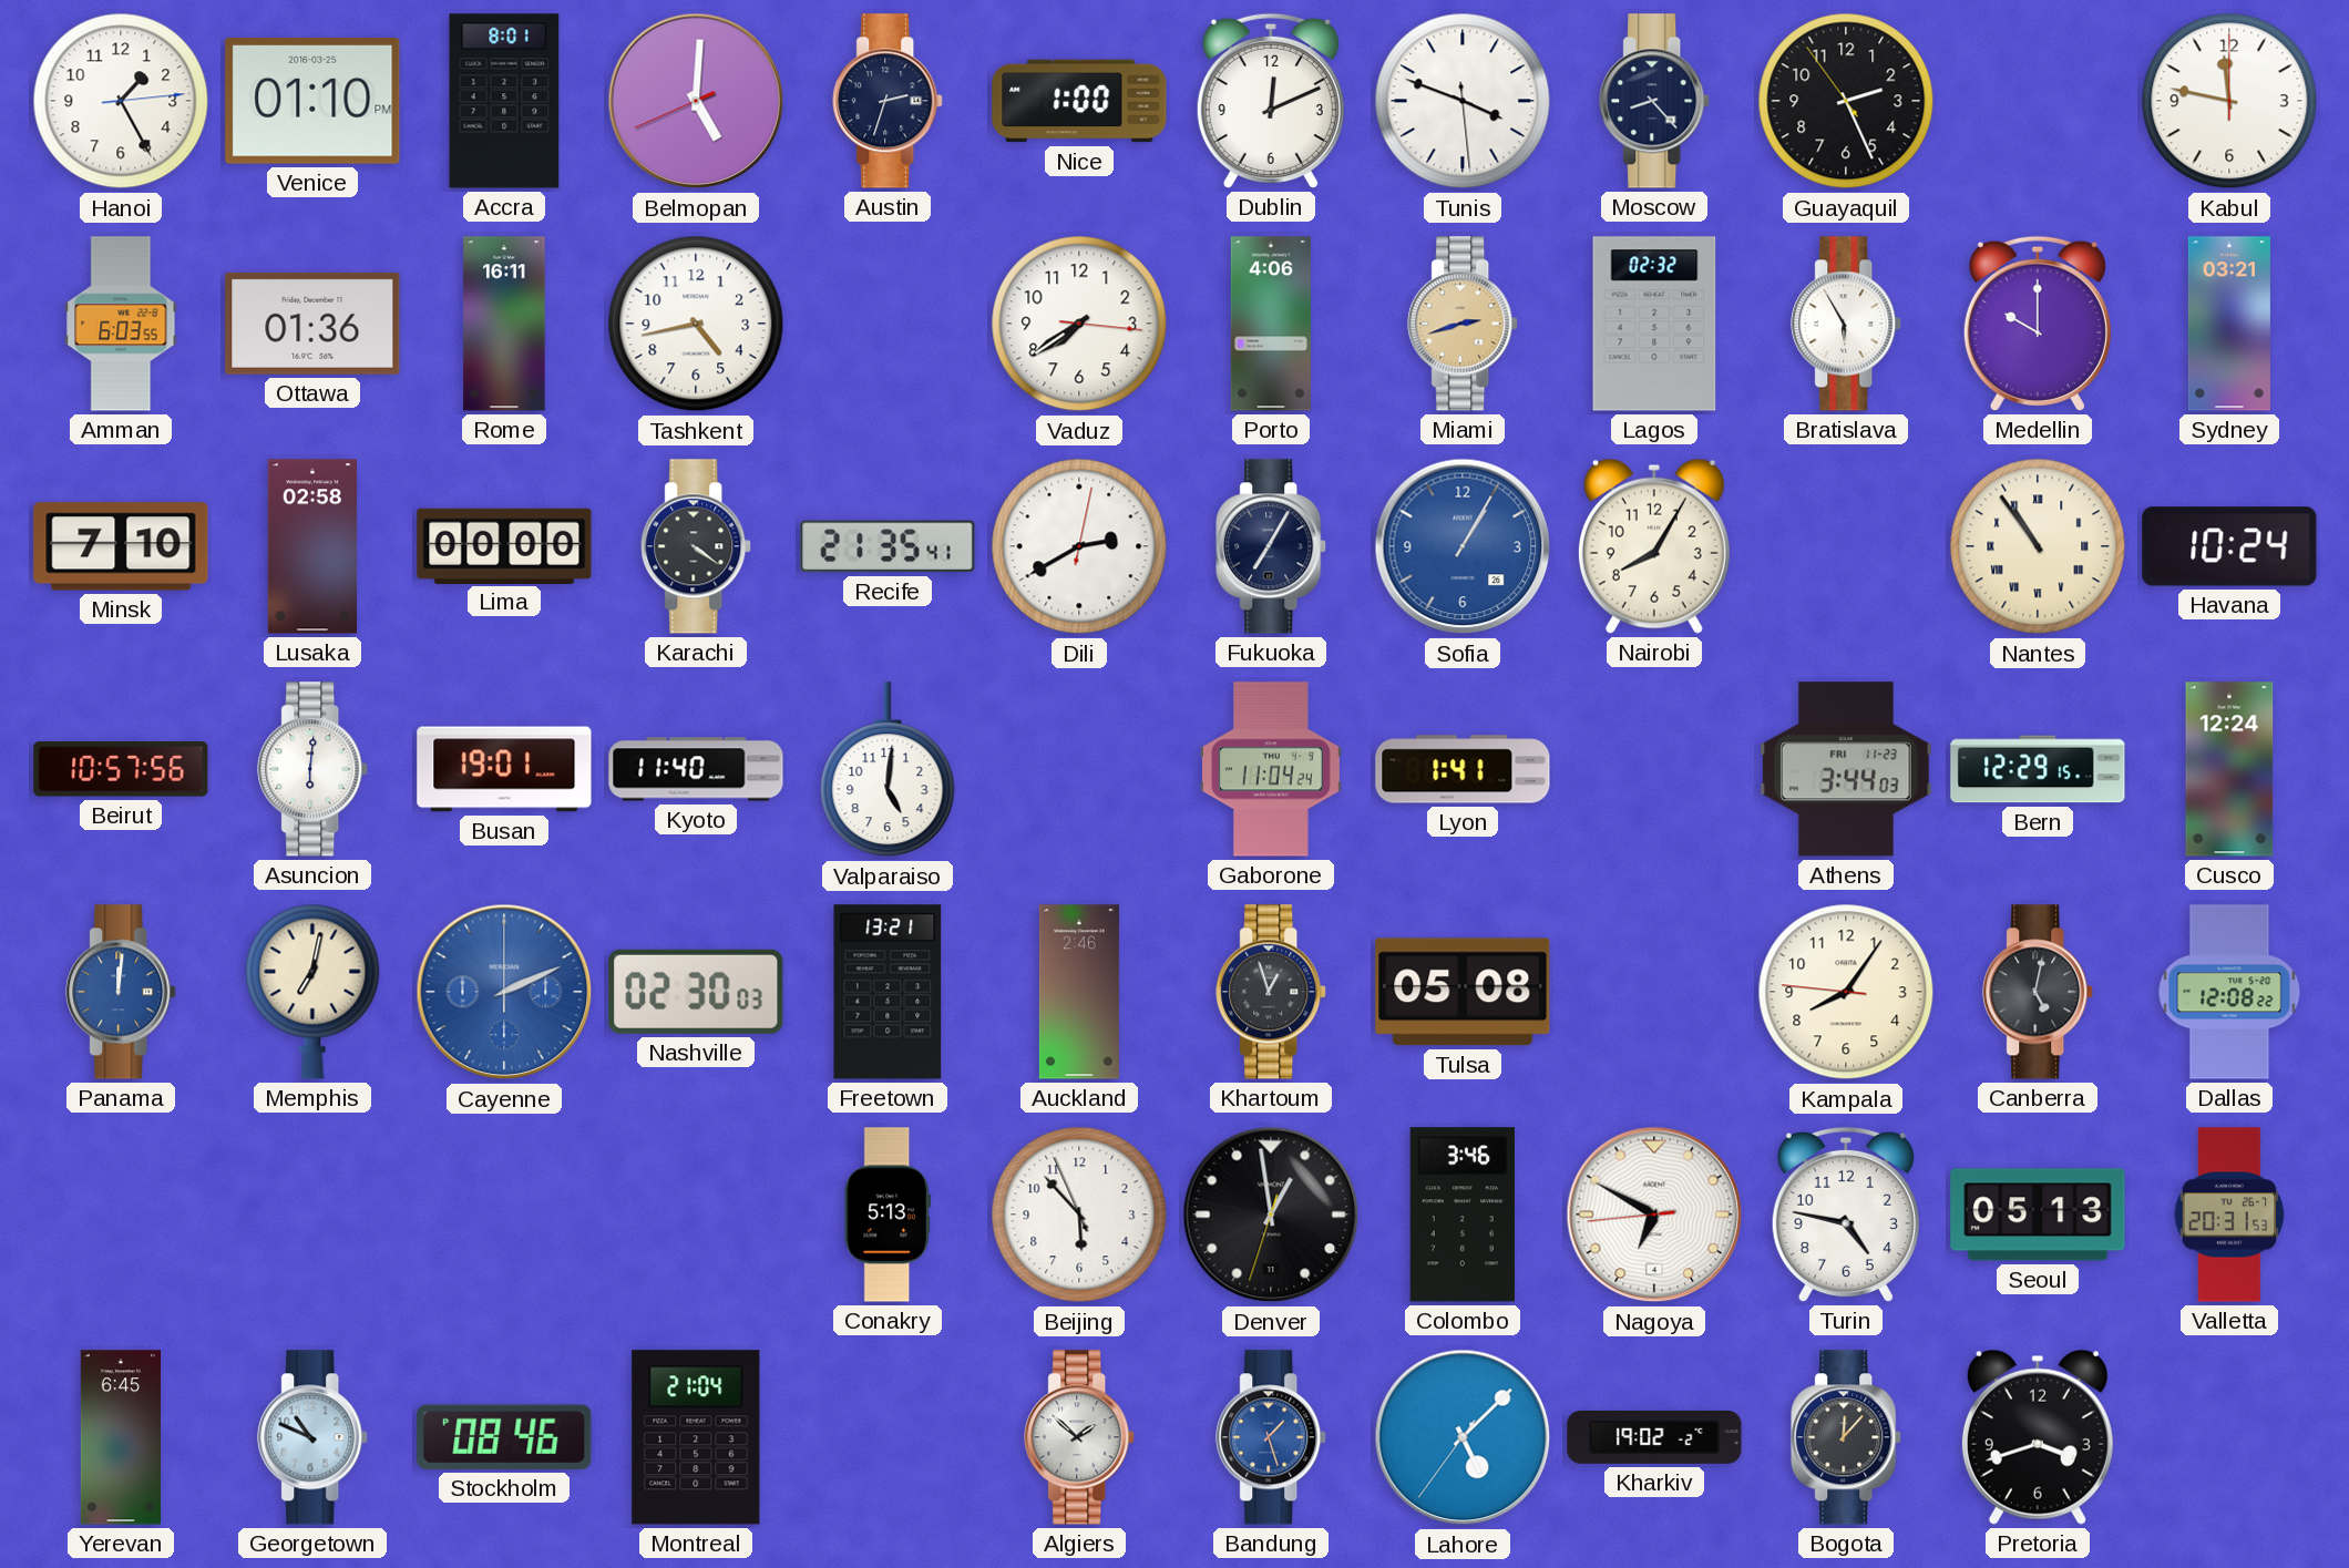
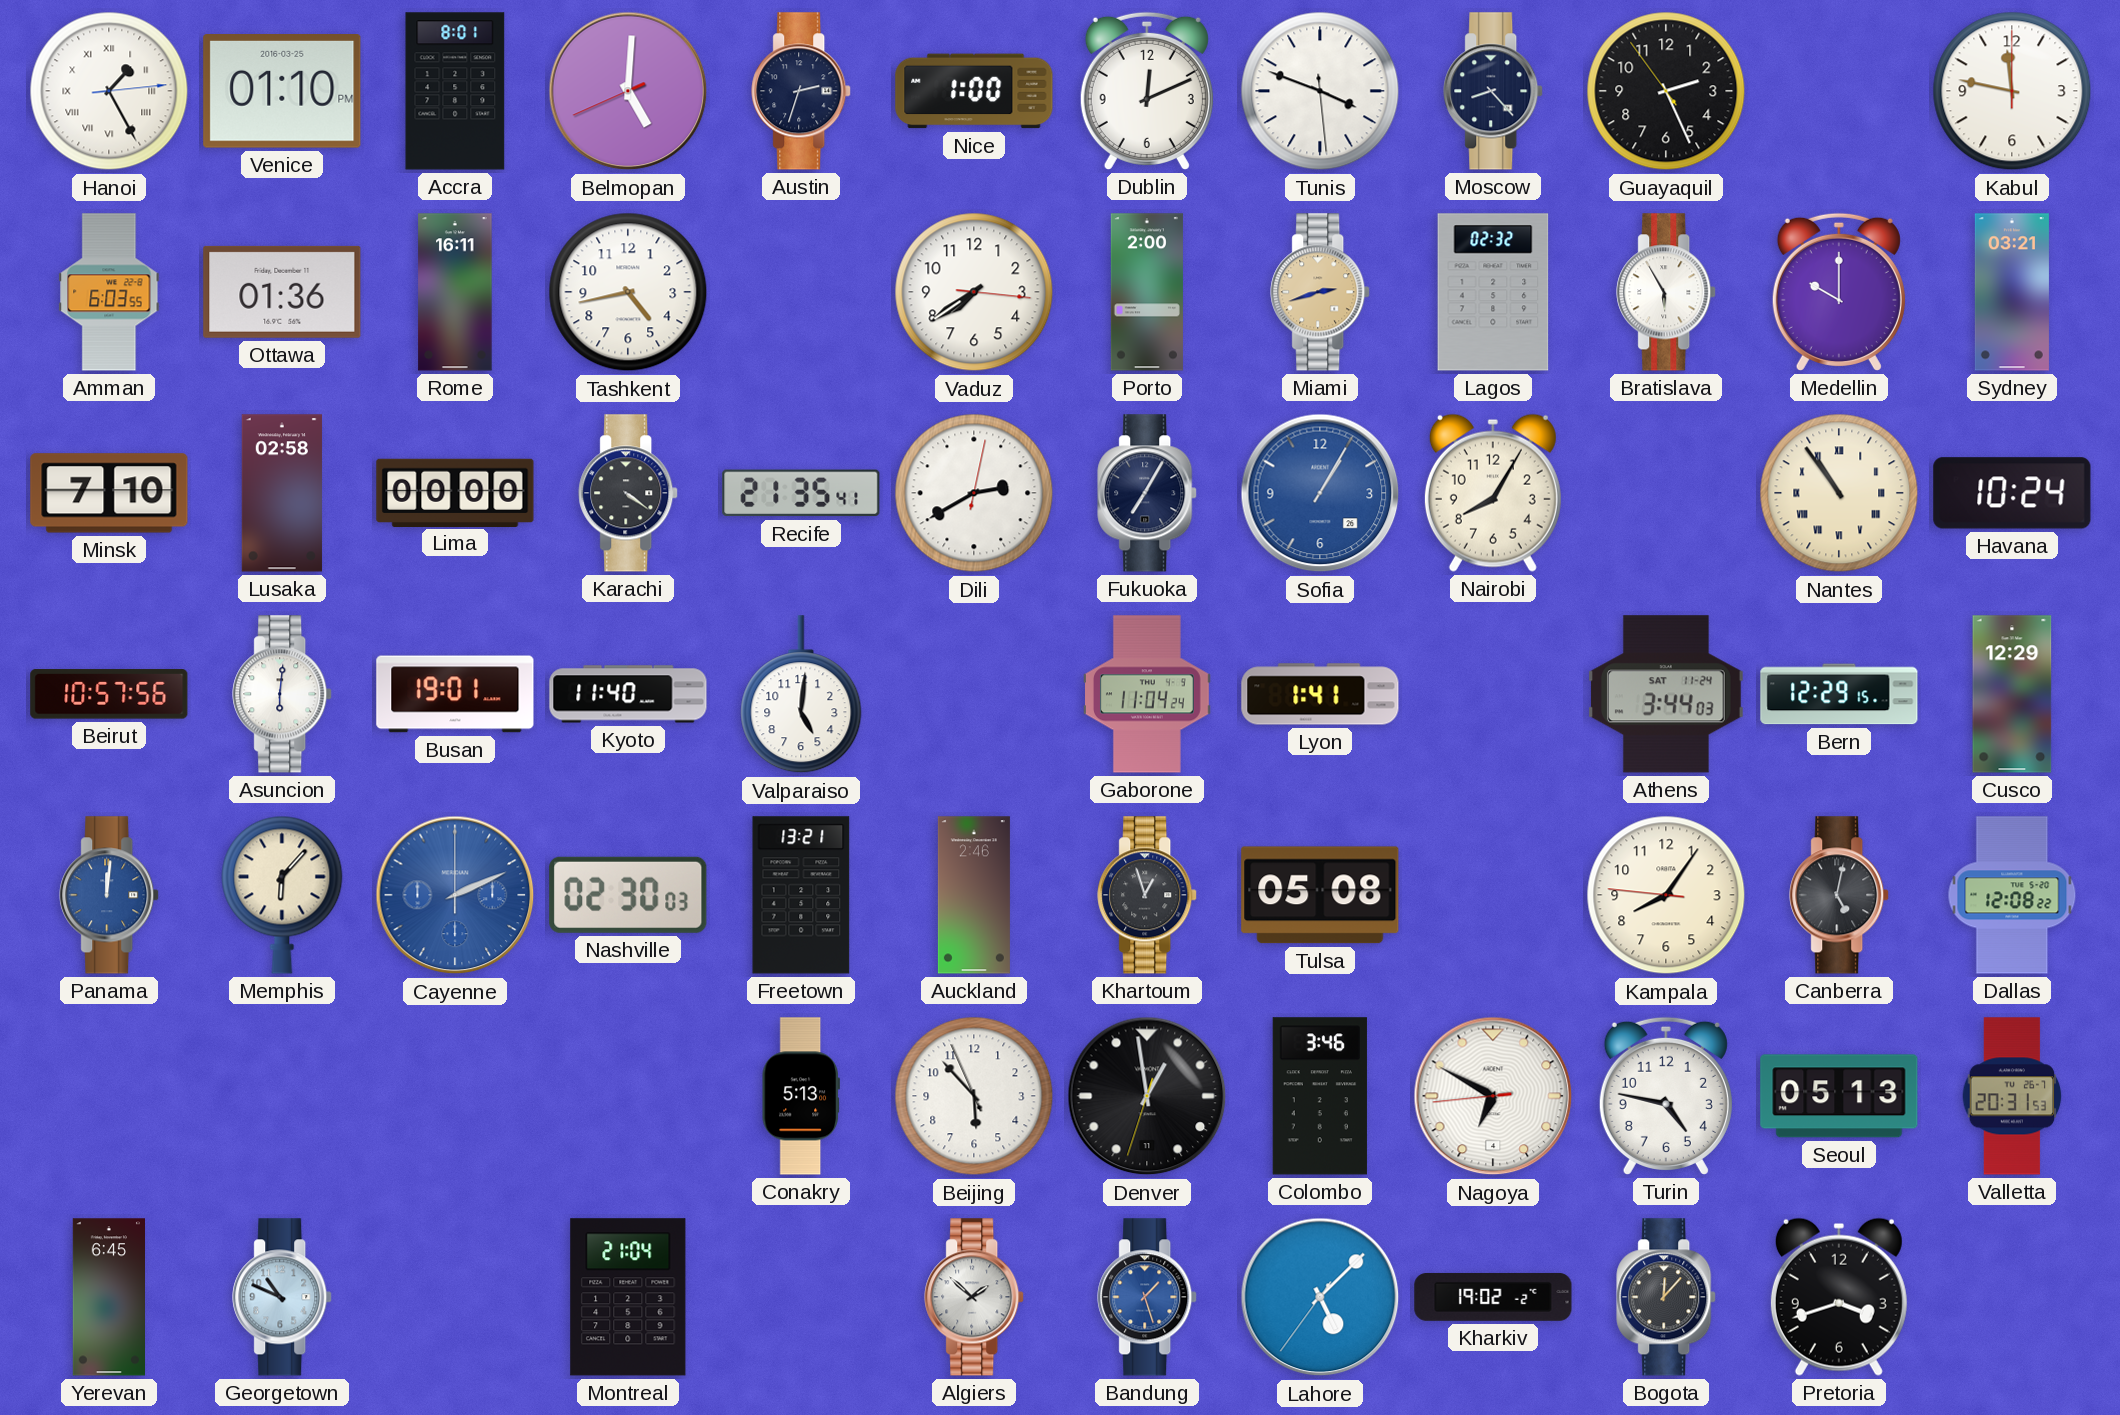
Hanoi numerals: Arabic -> Roman
Porto: 4:06 -> 2:00
Athens date: FRI 11-23 -> SAT 11-24
Cusco: 12:24 -> 12:29
Memphis: 7:02 -> 6:07
Stockholm: 08:46 -> none
